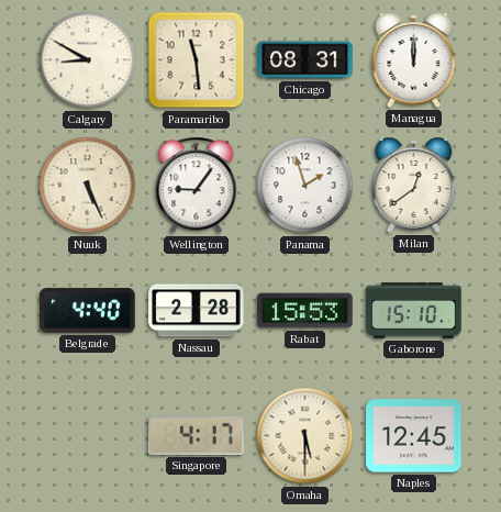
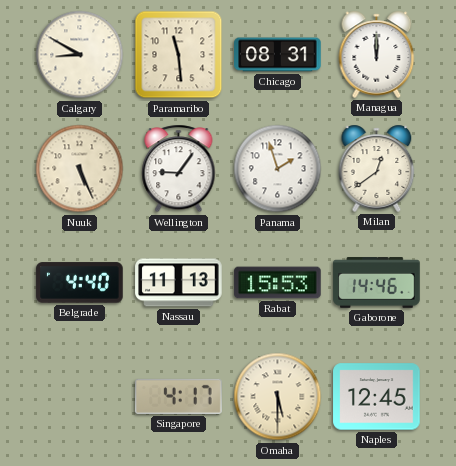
Nassau: 2:28 -> 11:13
Gaborone: 15:10 -> 14:46
